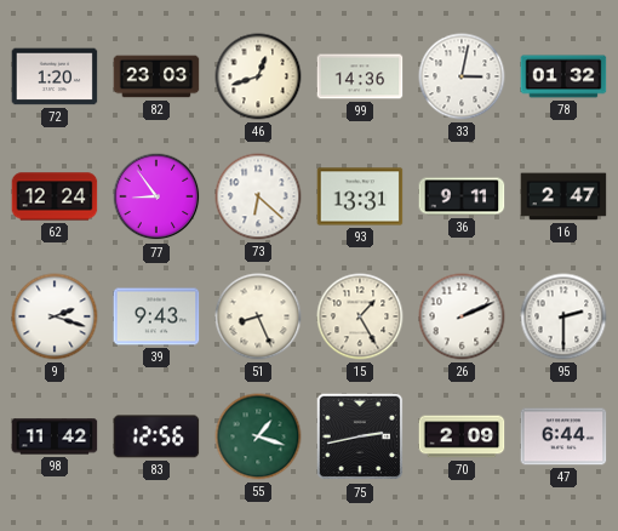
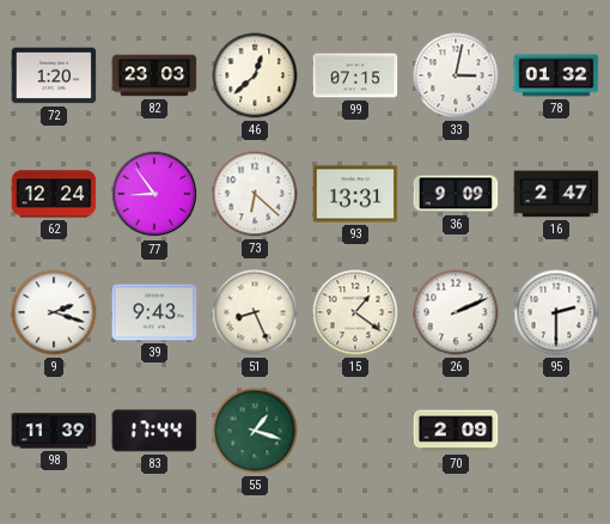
46: 12:42 -> 12:38
99: 14:36 -> 07:15
36: 9:11 -> 9:09
15: 1:25 -> 1:21
98: 11:42 -> 11:39
83: 12:56 -> 17:44
75: 2:43 -> none
47: 6:44 -> none
